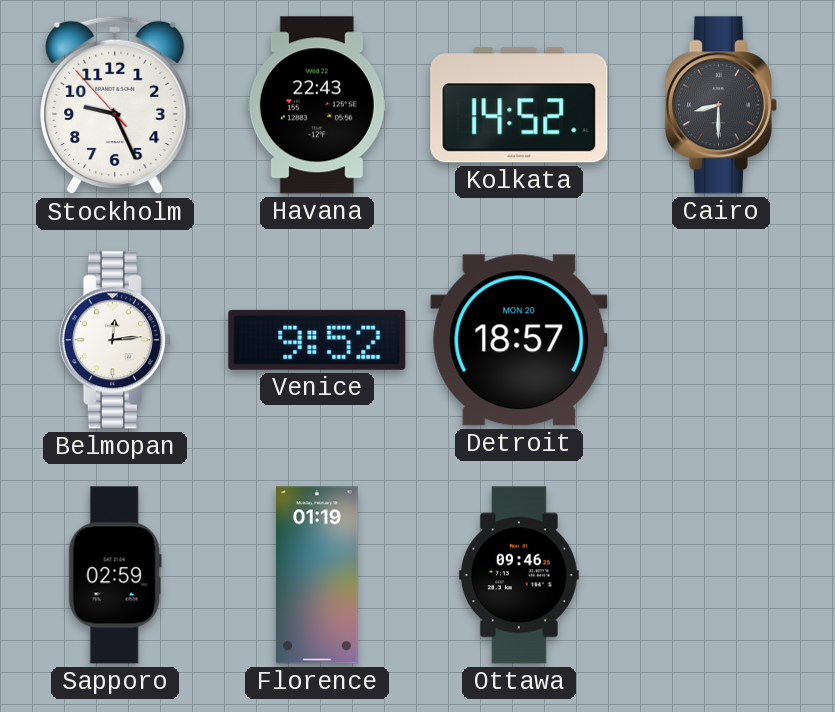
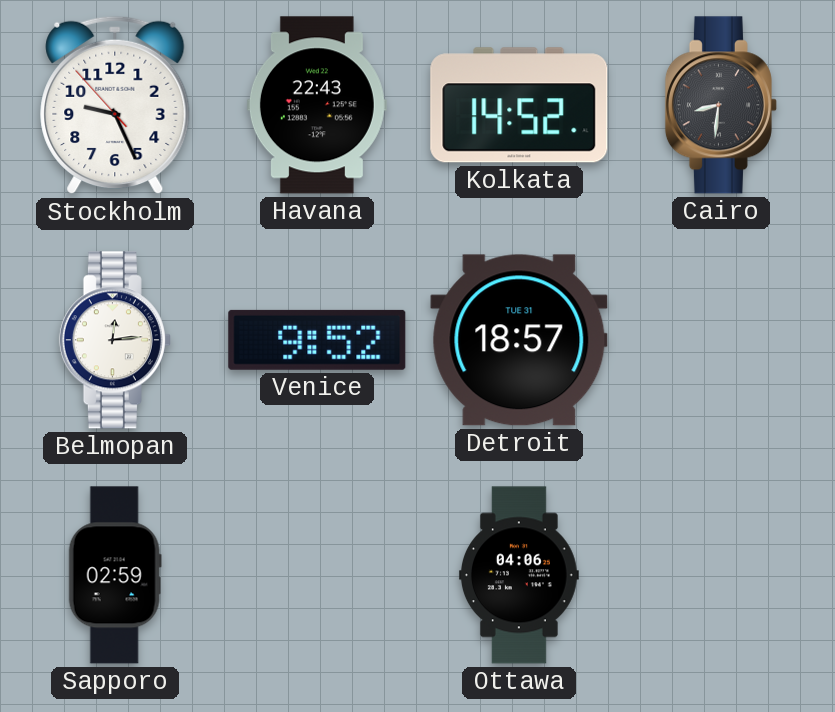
Cairo: 8:30 -> 8:31
Detroit date: MON 20 -> TUE 31
Florence: 01:19 -> none
Ottawa: 09:46 -> 04:06
